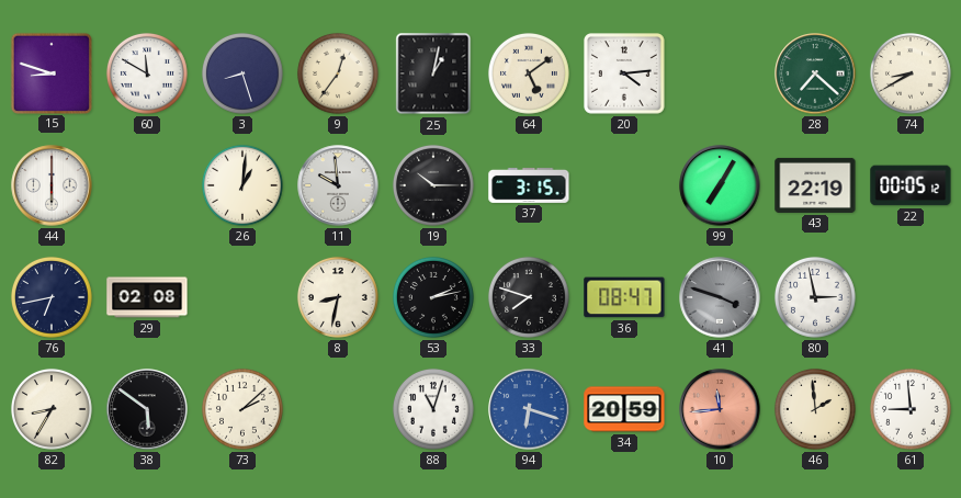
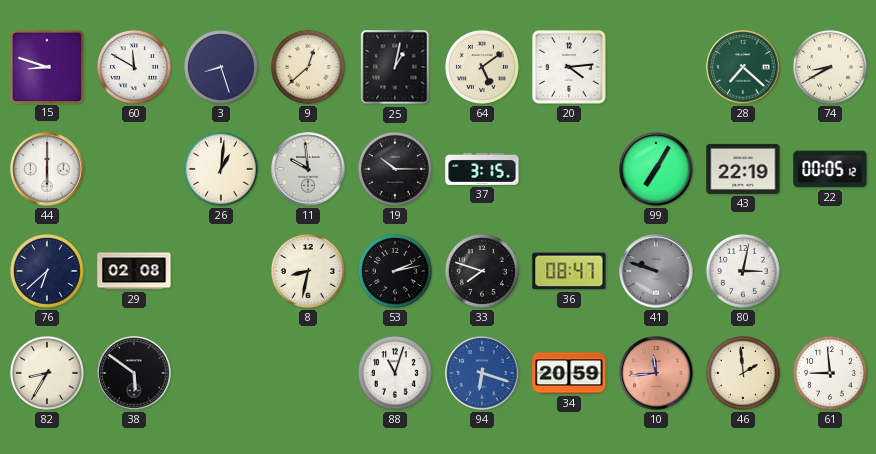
9: 12:36 -> 12:38
76: 6:43 -> 6:38
41: 3:48 -> 9:48
80: 2:58 -> 3:02
73: 2:08 -> none
